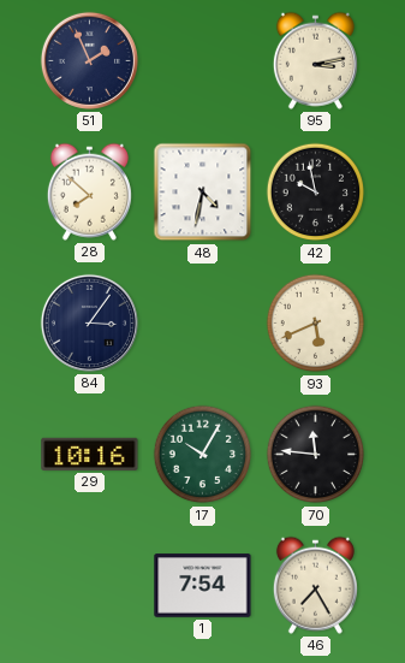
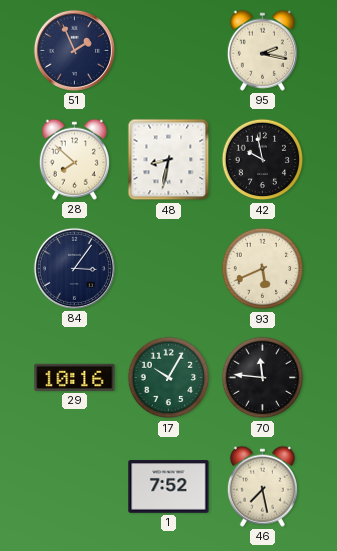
95: 3:13 -> 2:17
48: 4:32 -> 8:32
1: 7:54 -> 7:52
46: 7:25 -> 7:28
